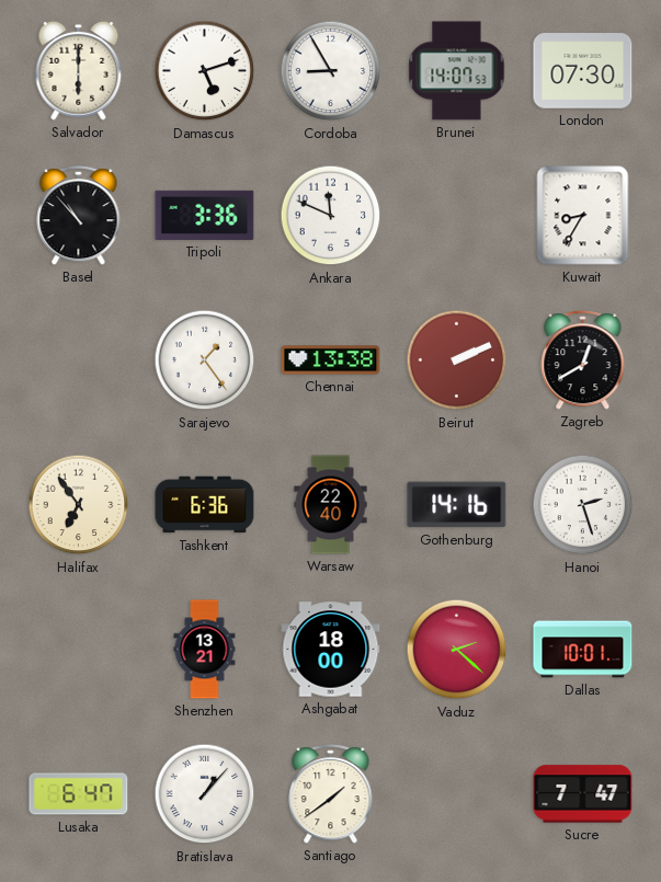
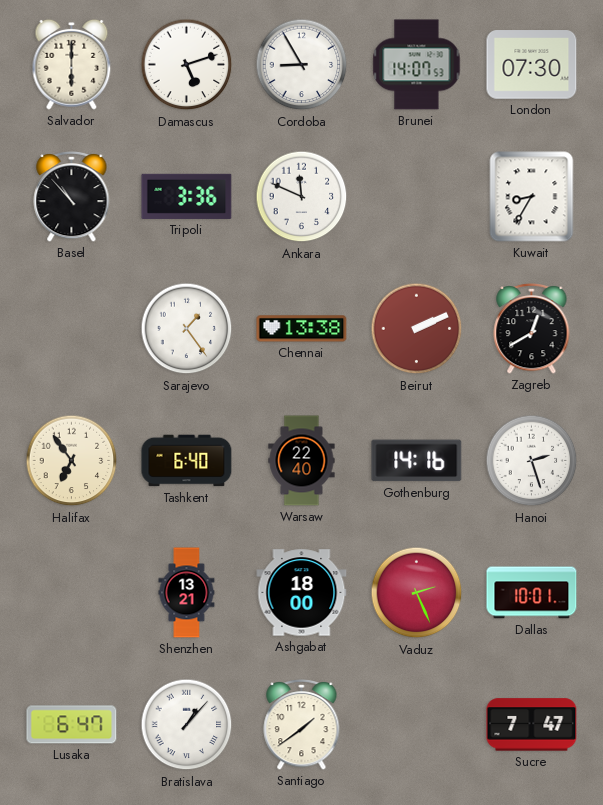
Tashkent: 6:36 -> 6:40
Vaduz: 2:22 -> 2:26
